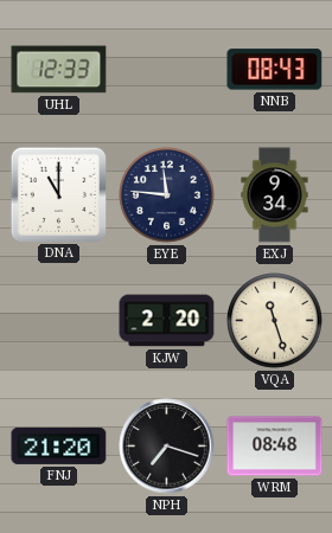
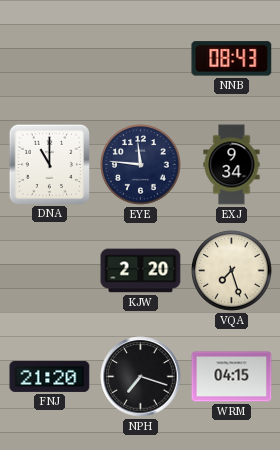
UHL: 12:33 -> none
VQA: 11:27 -> 7:27
WRM: 08:48 -> 04:15
